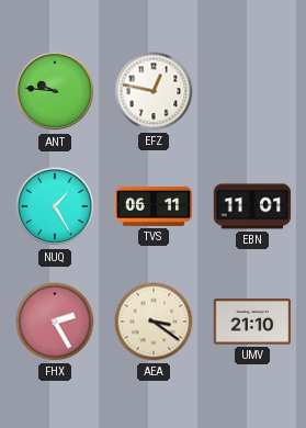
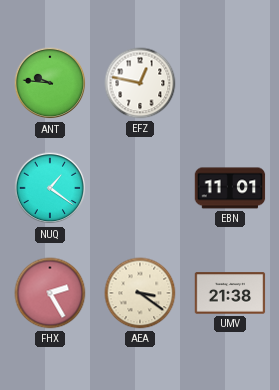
NUQ: 1:25 -> 1:21
TVS: 06:11 -> none
UMV: 21:10 -> 21:38
